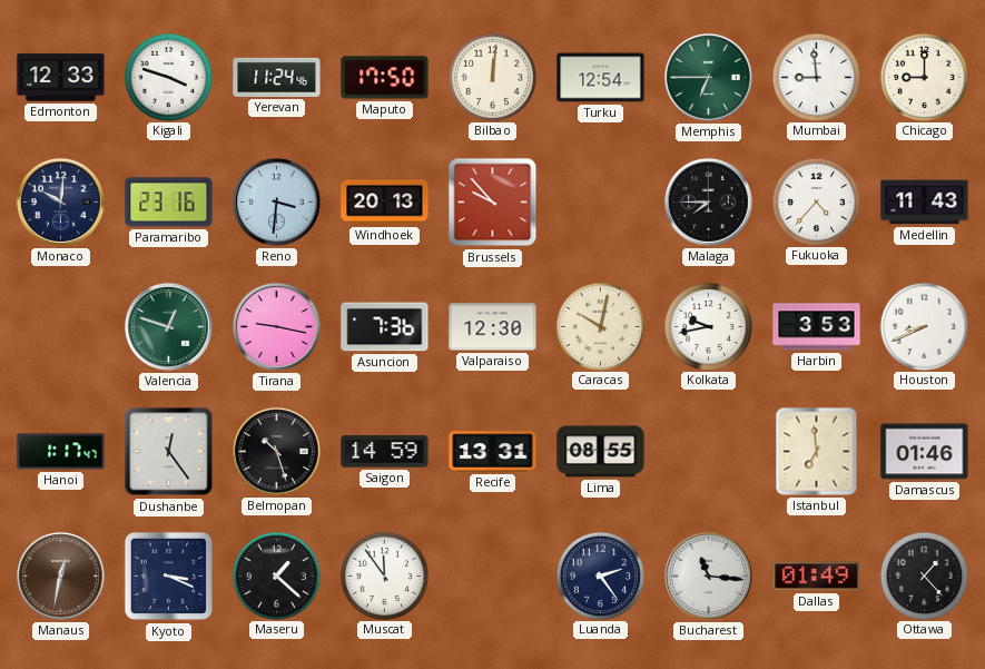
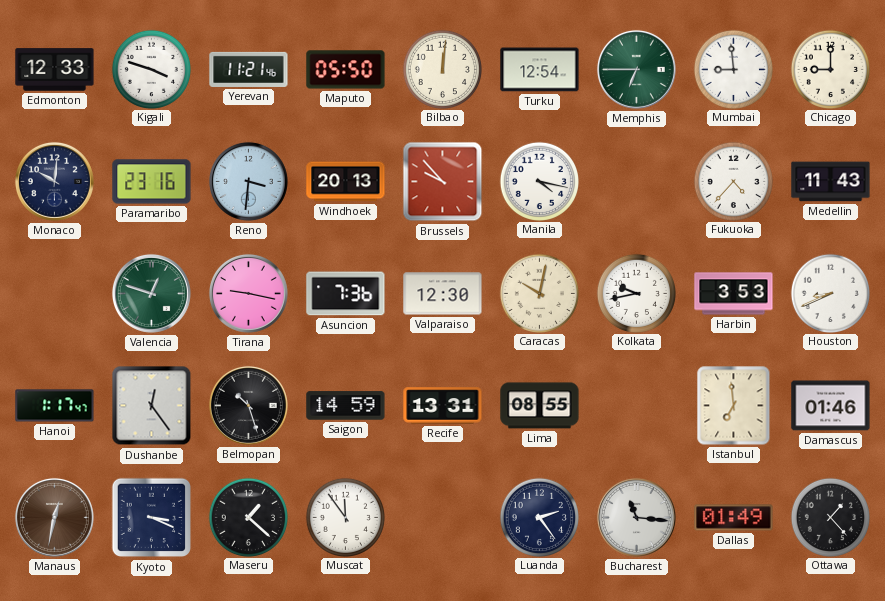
Yerevan: 11:24 -> 11:21
Maputo: 17:50 -> 05:50
Manila: none -> 4:17
Malaga: 7:45 -> none
